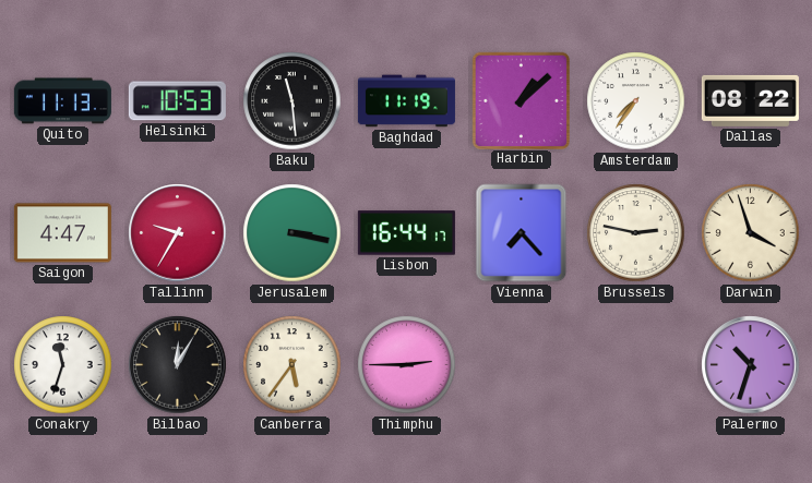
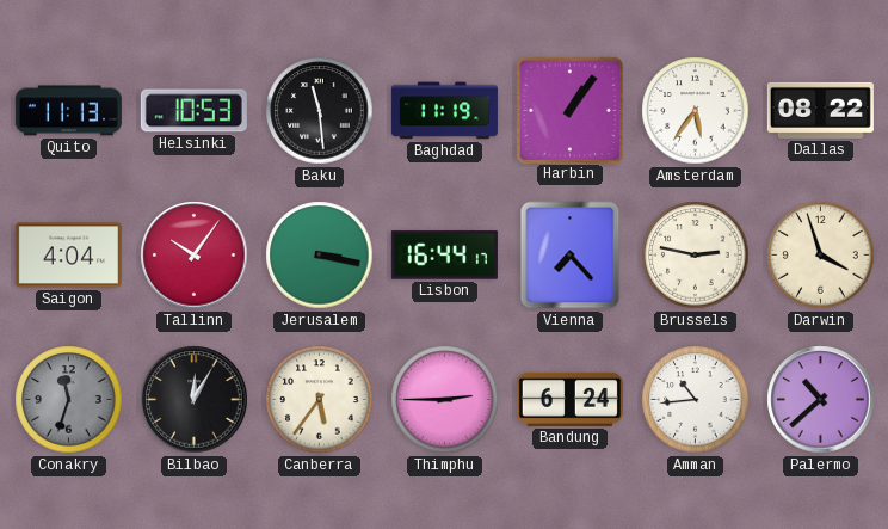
Harbin: 1:08 -> 1:06
Amsterdam: 7:36 -> 5:36
Saigon: 4:47 -> 4:04
Tallinn: 9:35 -> 10:06
Conakry dial: white -> grey
Bandung: none -> 6:24
Amman: none -> 10:44
Palermo: 10:33 -> 10:38
